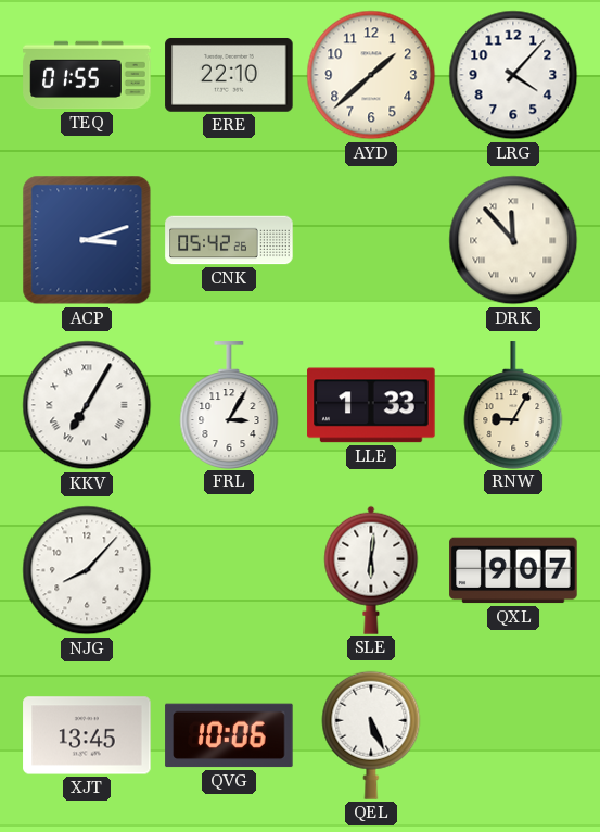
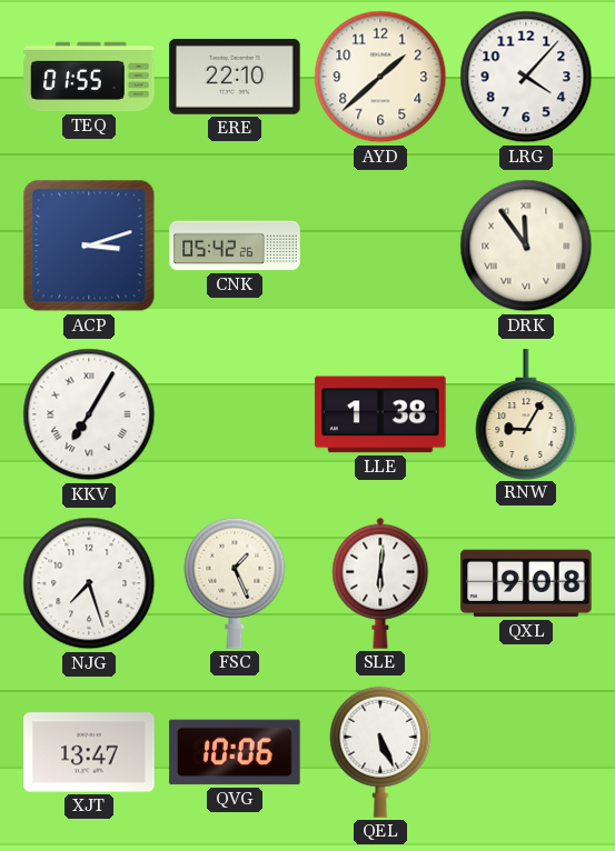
DRK: 11:53 -> 11:54
FRL: 3:05 -> none
LLE: 1:33 -> 1:38
NJG: 8:07 -> 7:27
FSC: none -> 1:26
QXL: 9:07 -> 9:08
XJT: 13:45 -> 13:47
